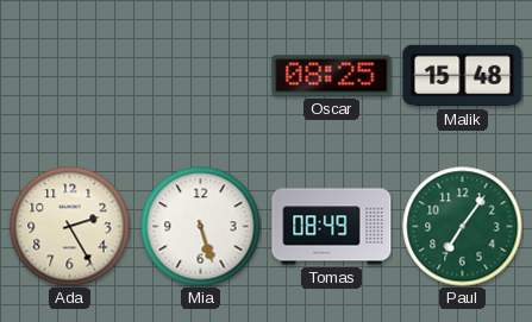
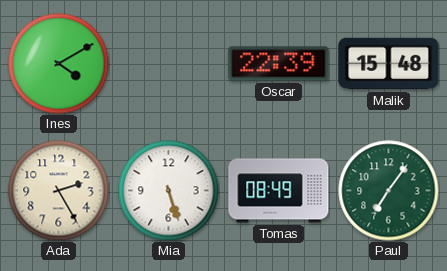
Ines: none -> 4:10
Oscar: 08:25 -> 22:39
